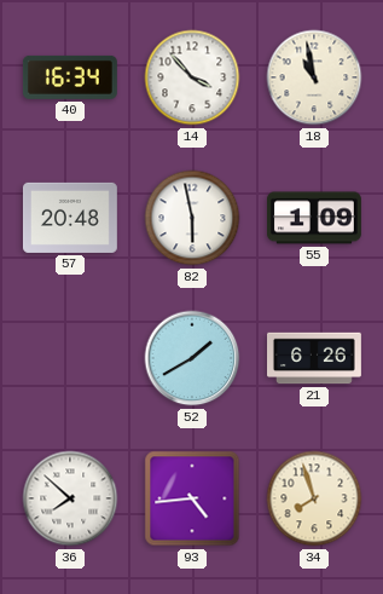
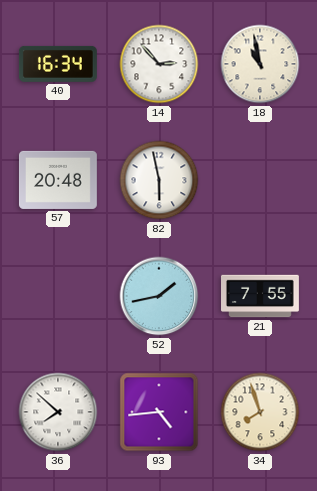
14: 3:53 -> 2:53
55: 1:09 -> none
52: 1:40 -> 1:43
21: 6:26 -> 7:55
